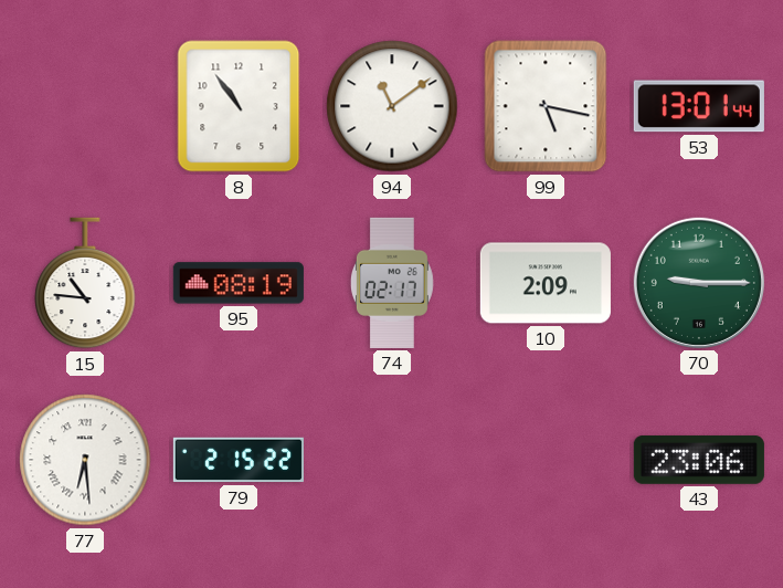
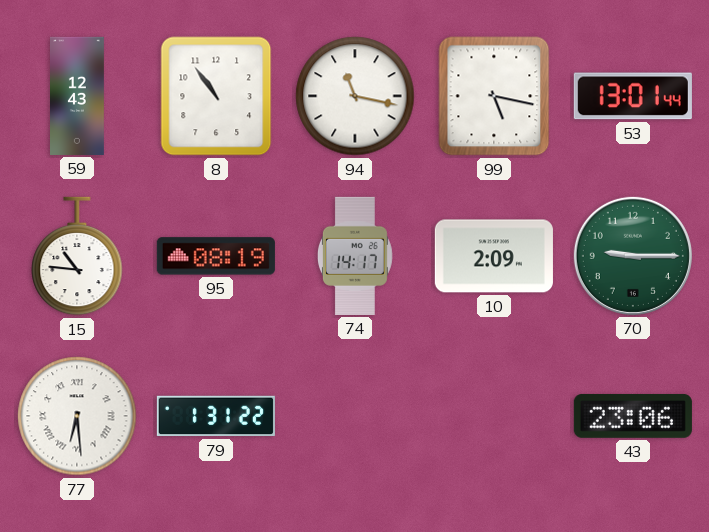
59: none -> 12:43
94: 11:09 -> 11:17
74: 02:17 -> 14:17
79: 2:15 -> 1:31
